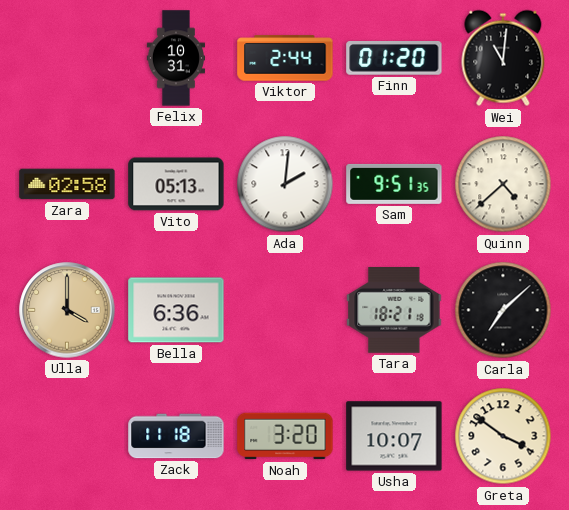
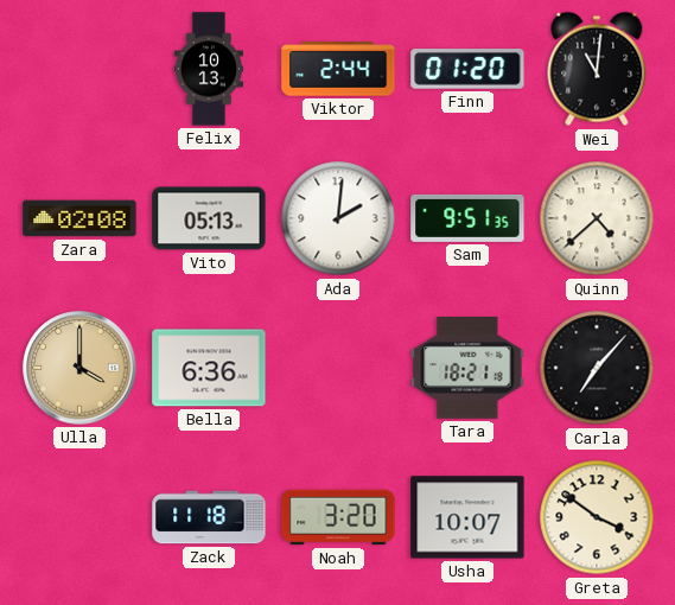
Felix: 10:31 -> 10:13
Zara: 02:58 -> 02:08
Carla: 7:08 -> 7:07
